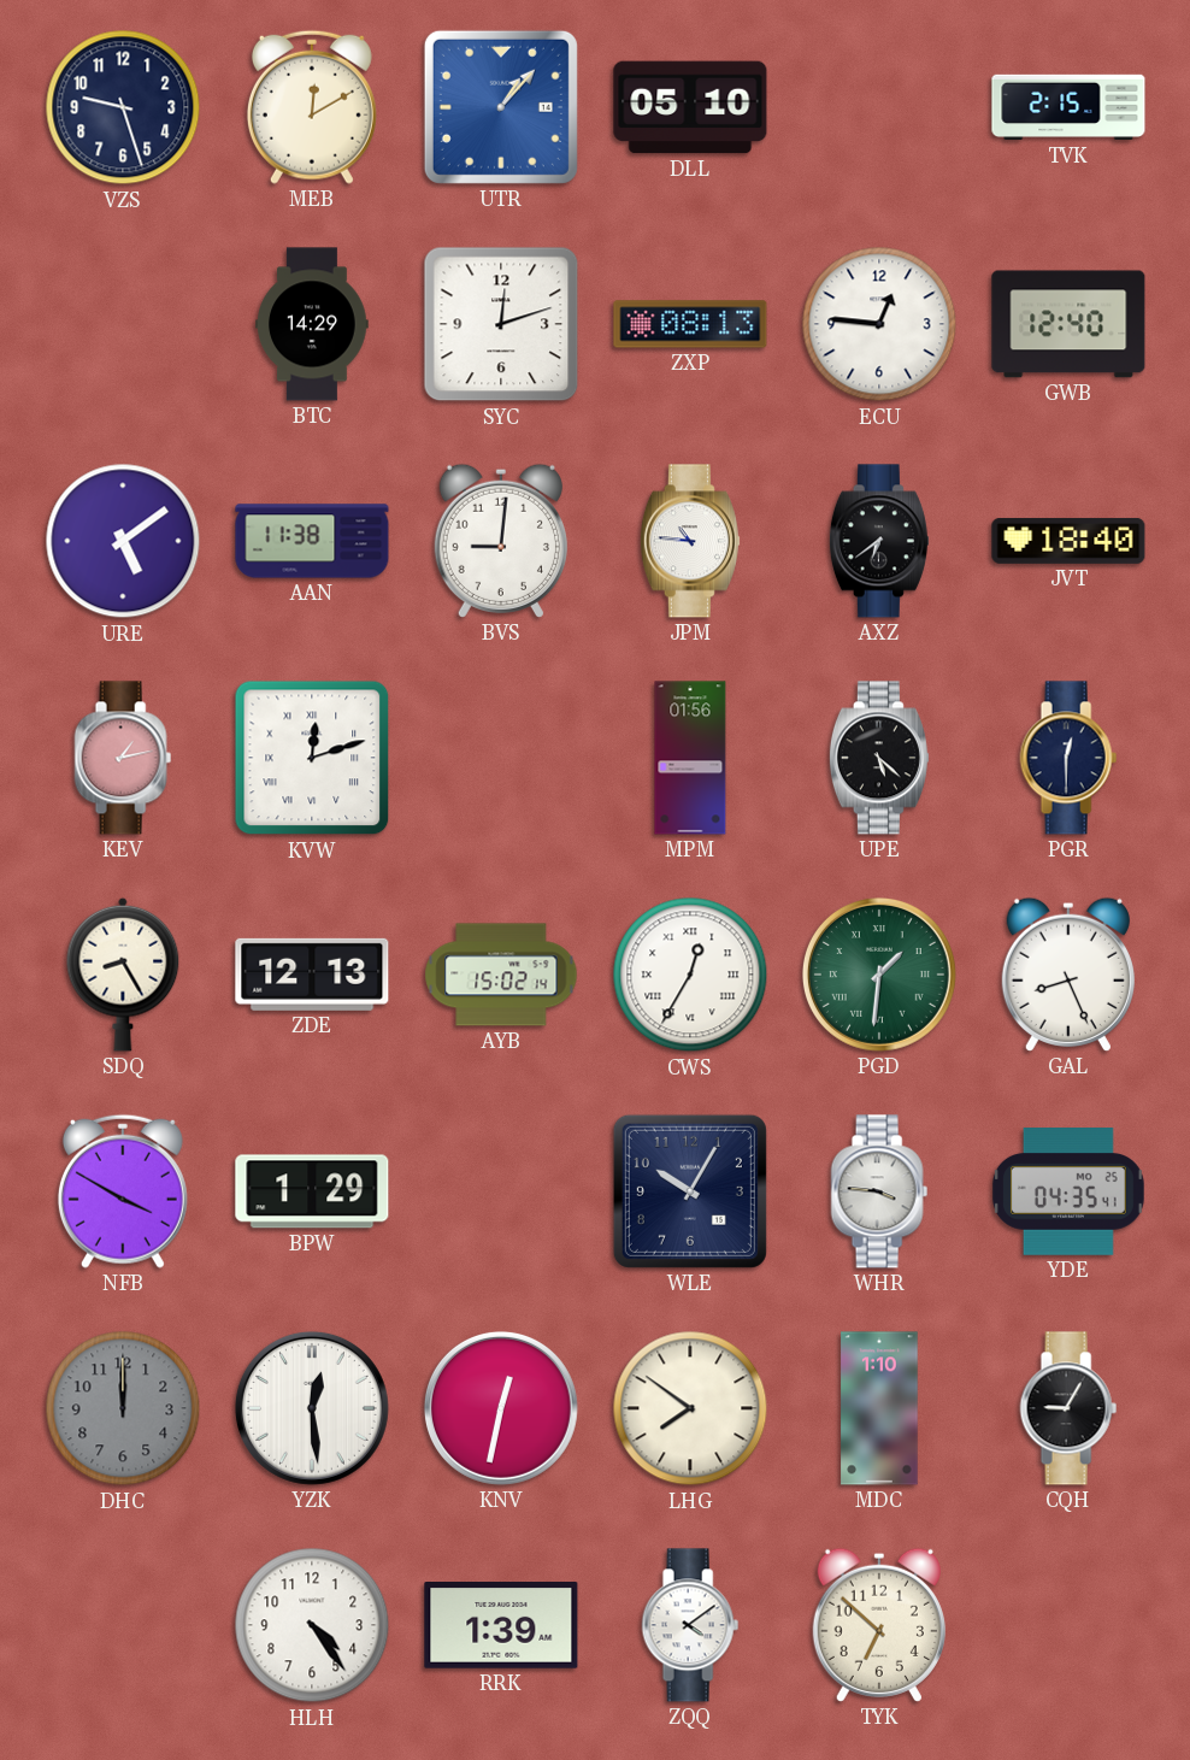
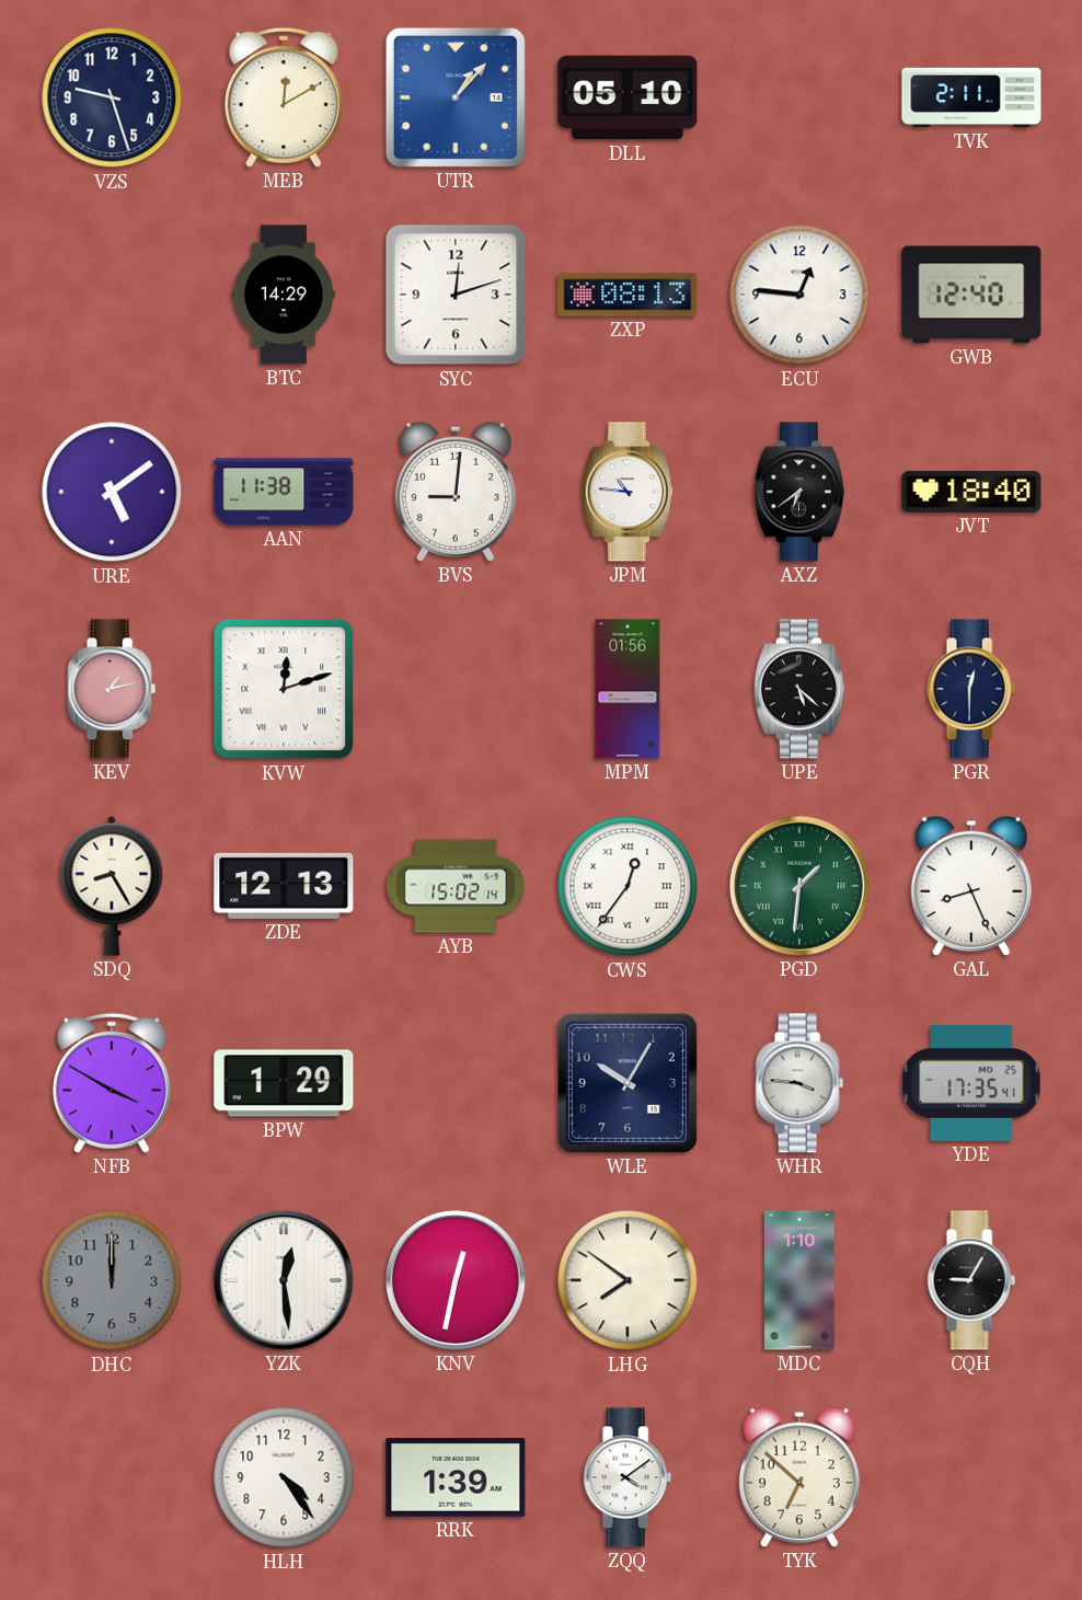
TVK: 2:15 -> 2:11
CWS: 12:35 -> 12:36
YDE: 04:35 -> 17:35
